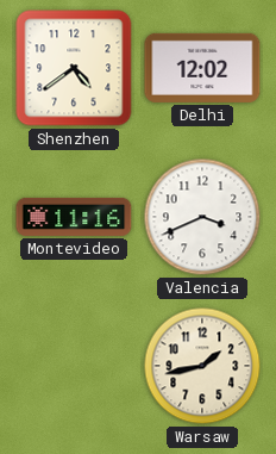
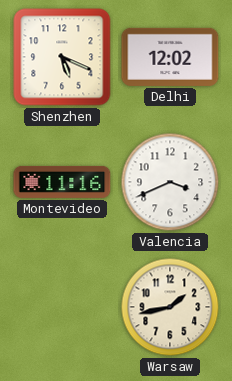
Shenzhen: 4:39 -> 5:19
